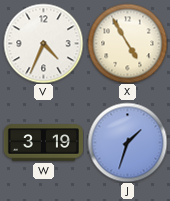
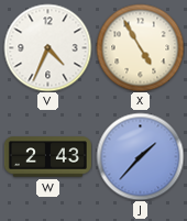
W: 3:19 -> 2:43
J: 1:33 -> 1:37
